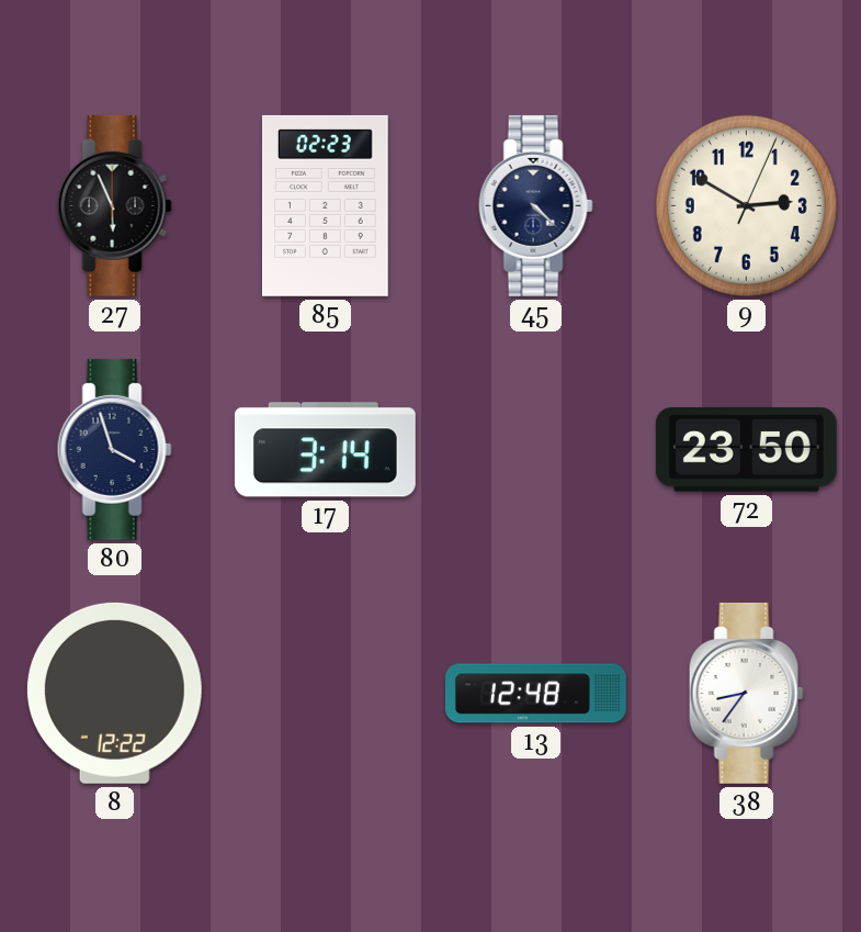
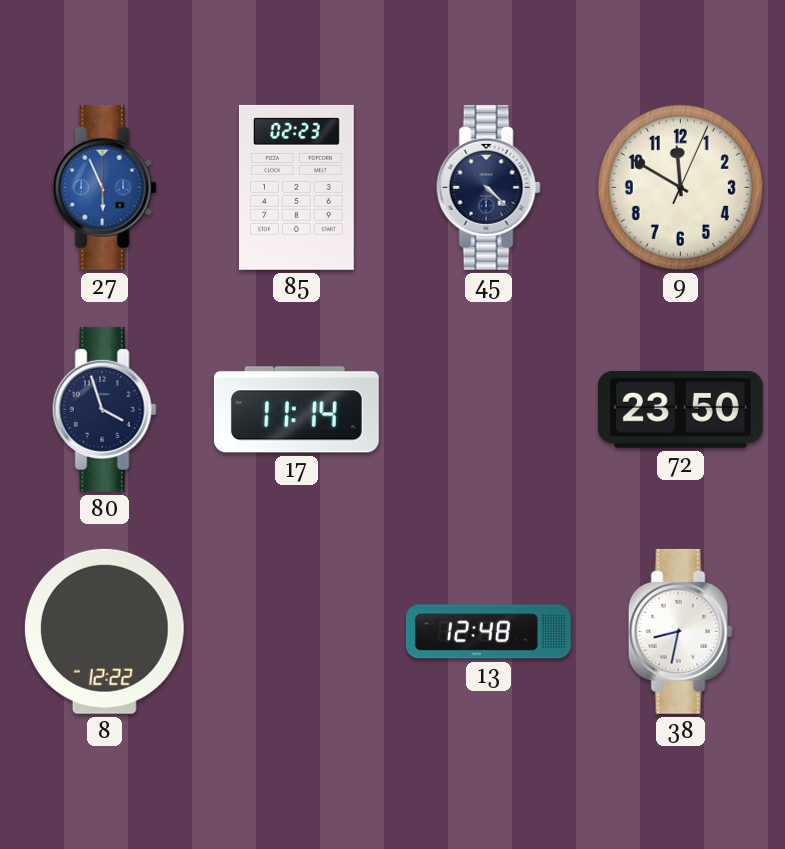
27 dial: black -> blue
9: 2:50 -> 11:50
17: 3:14 -> 11:14
38: 8:36 -> 8:32
